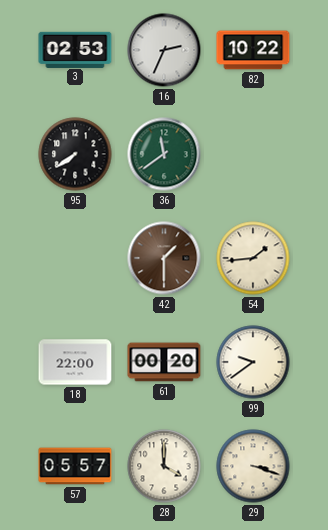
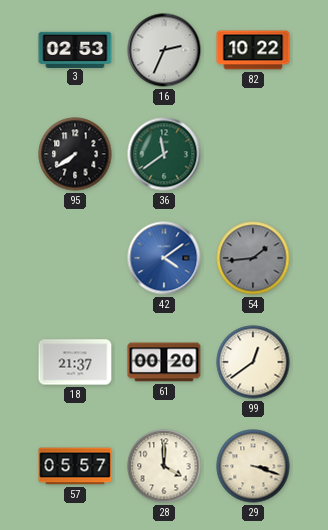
42: 1:30 -> 4:09
42 dial: brown -> blue
54 dial: cream -> grey
18: 22:00 -> 21:37
99: 9:39 -> 12:39
